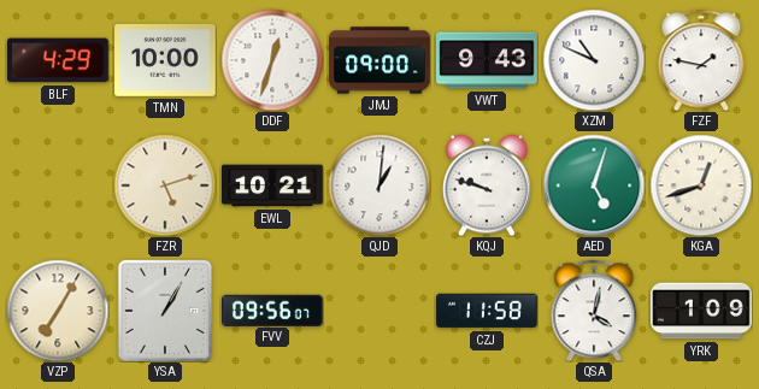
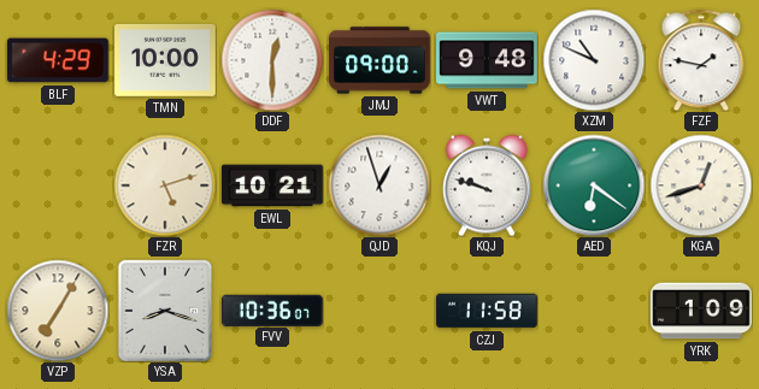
DDF: 12:33 -> 12:30
VWT: 9:43 -> 9:48
QJD: 1:01 -> 12:57
AED: 5:03 -> 6:21
YSA: 1:05 -> 8:18
FVV: 09:56 -> 10:36
QSA: 4:02 -> none
